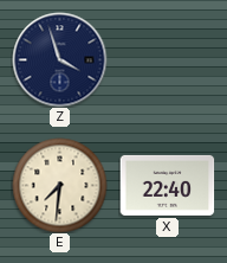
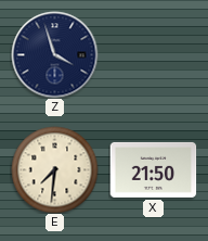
X: 22:40 -> 21:50
